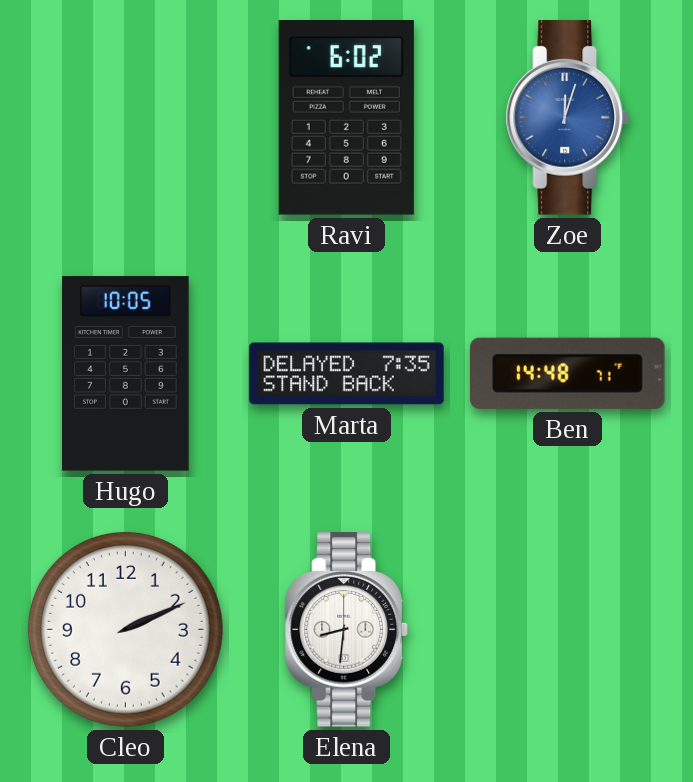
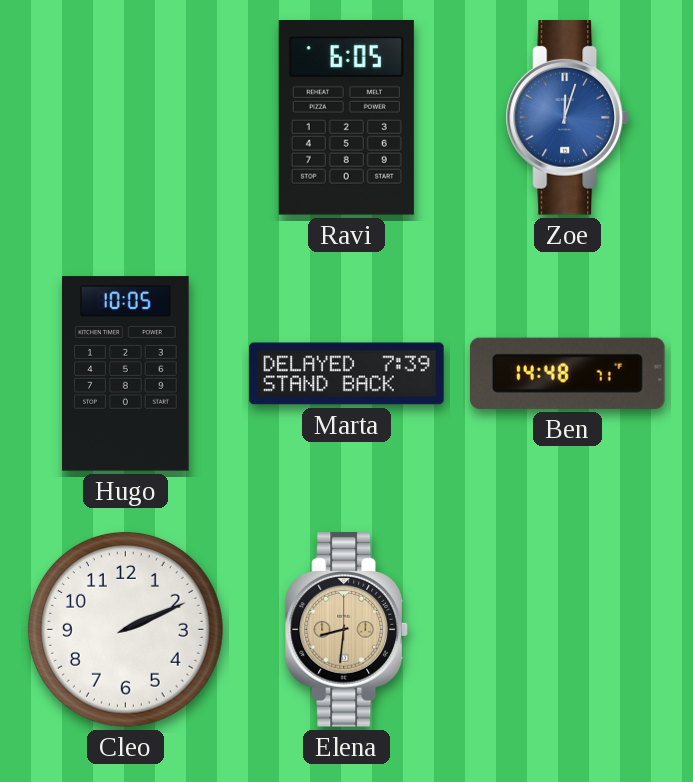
Ravi: 6:02 -> 6:05
Marta: 7:35 -> 7:39
Elena dial: white -> champagne
